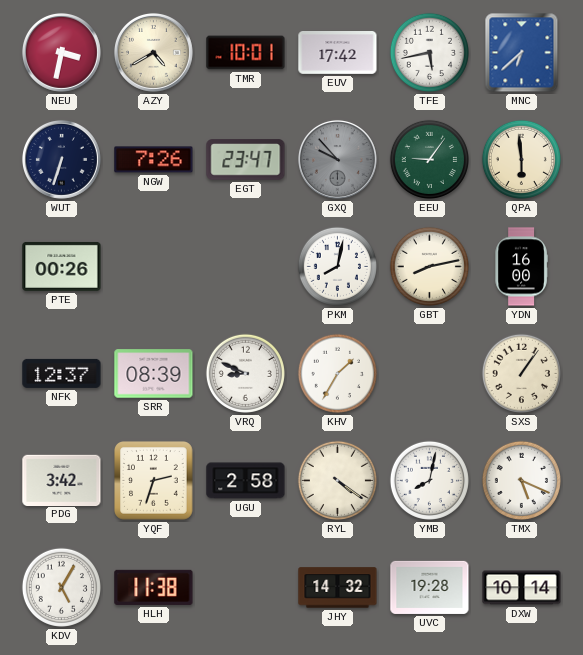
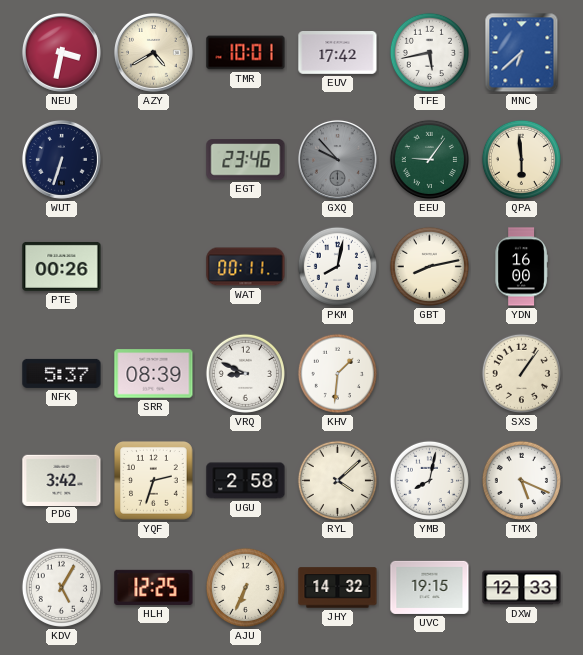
NGW: 7:26 -> none
EGT: 23:47 -> 23:46
WAT: none -> 00:11
NFK: 12:37 -> 5:37
KHV: 1:35 -> 1:31
RYL: 4:21 -> 4:08
HLH: 11:38 -> 12:25
AJU: none -> 6:34
UVC: 19:28 -> 19:15
DXW: 10:14 -> 12:33
